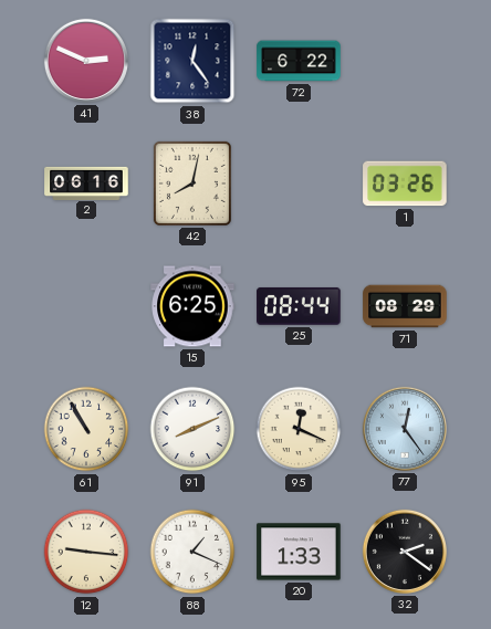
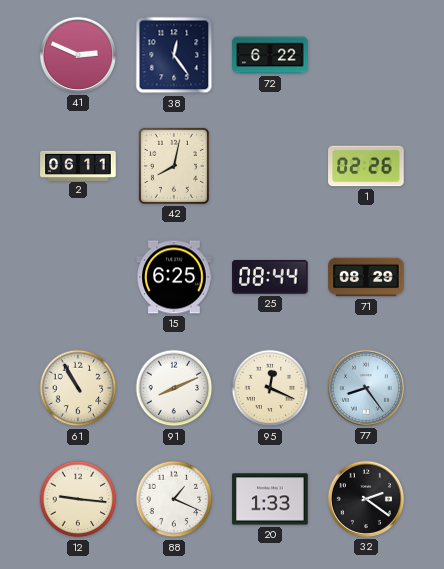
2: 06:16 -> 06:11
1: 03:26 -> 02:26
77: 12:24 -> 8:24
